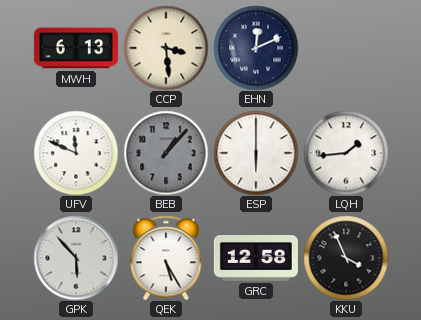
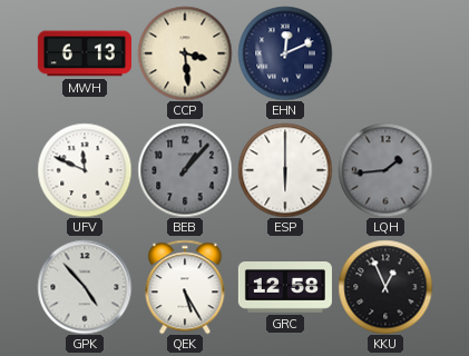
LQH dial: white -> grey
GPK: 5:53 -> 4:53
KKU: 3:56 -> 12:56
